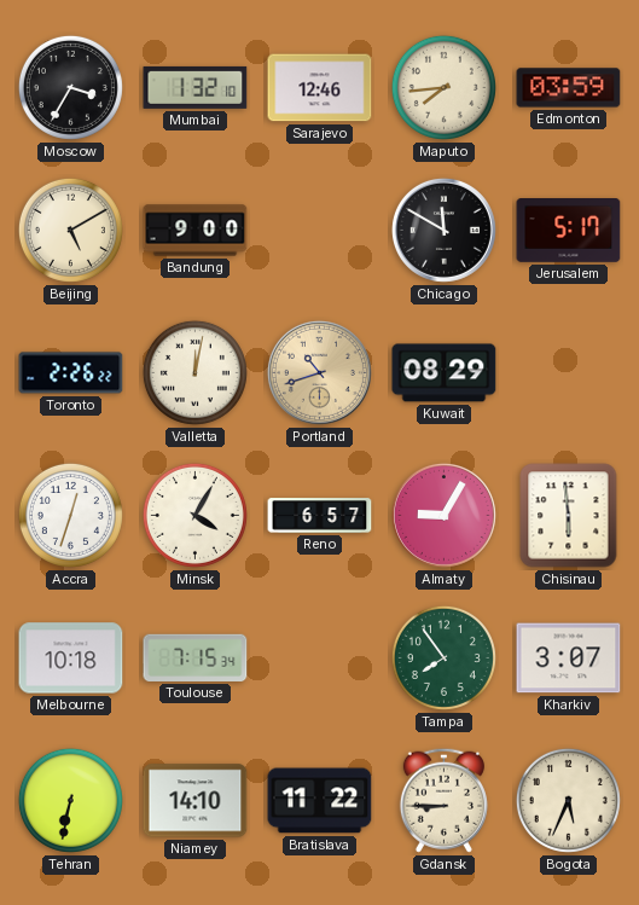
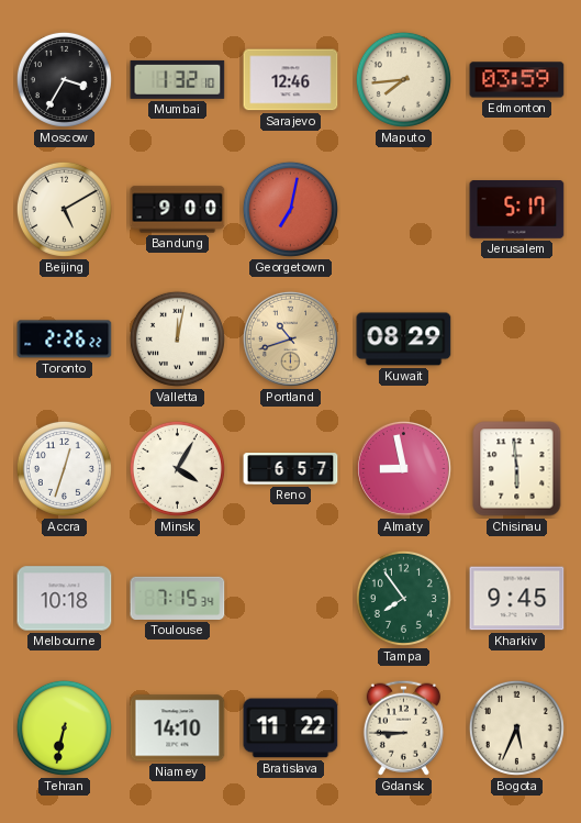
Georgetown: none -> 7:02
Chicago: 11:50 -> none
Almaty: 9:05 -> 8:58
Kharkiv: 3:07 -> 9:45
